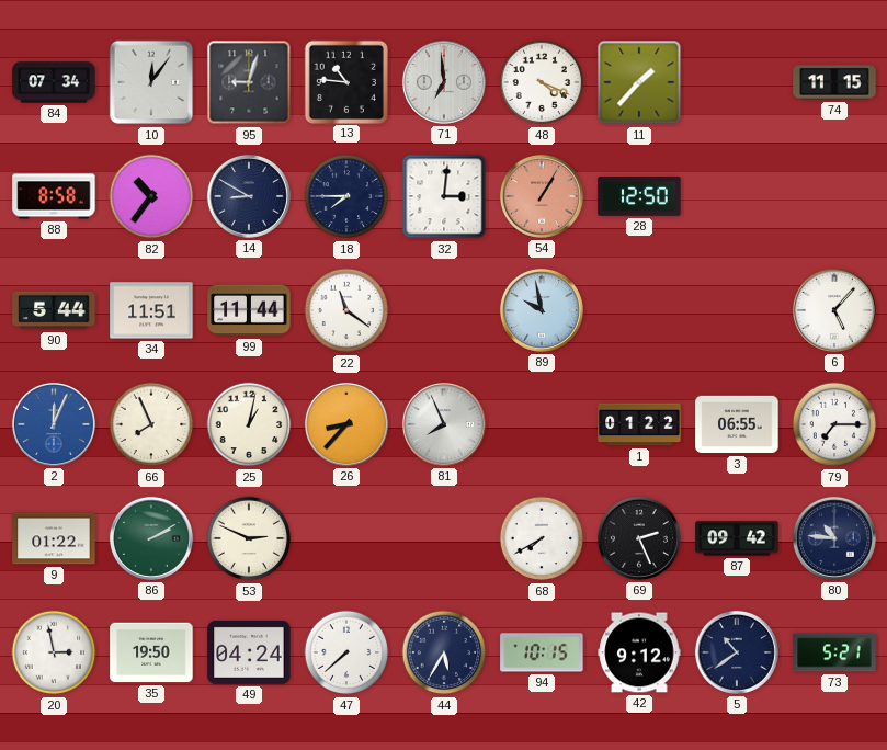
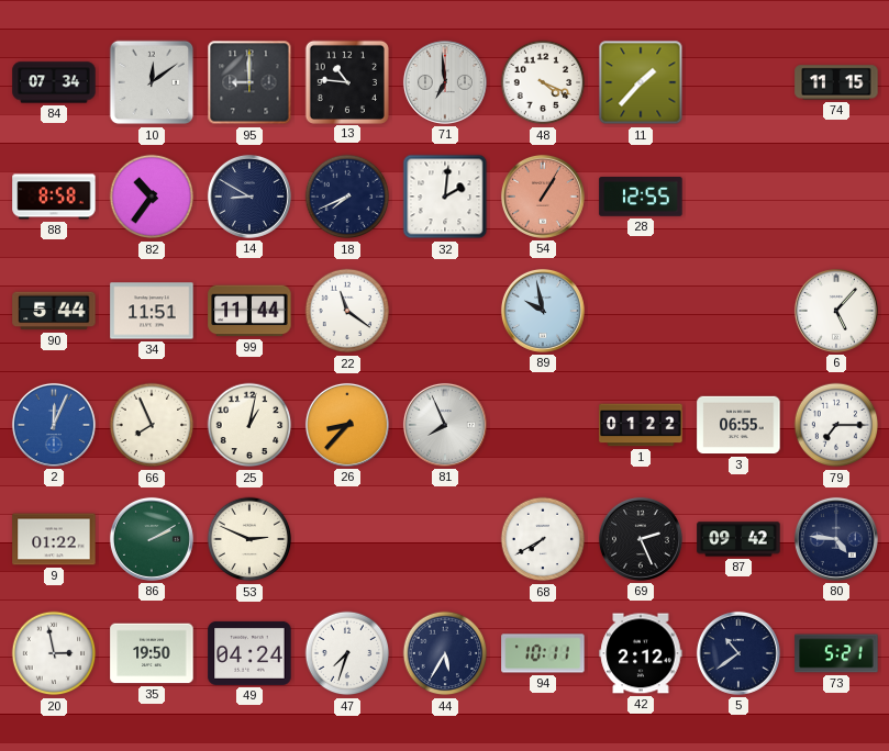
10: 12:06 -> 12:09
95: 9:03 -> 9:00
18: 7:45 -> 7:41
32: 3:01 -> 2:01
28: 12:50 -> 12:55
80: 10:46 -> 4:46
47: 7:38 -> 7:33
94: 10:15 -> 10:11
42: 9:12 -> 2:12
